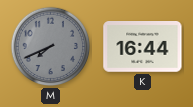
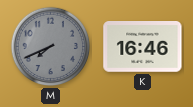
K: 16:44 -> 16:46
